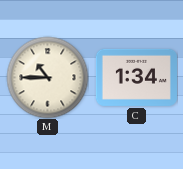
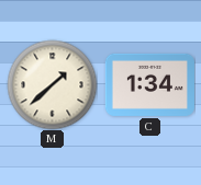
M: 10:45 -> 1:38
